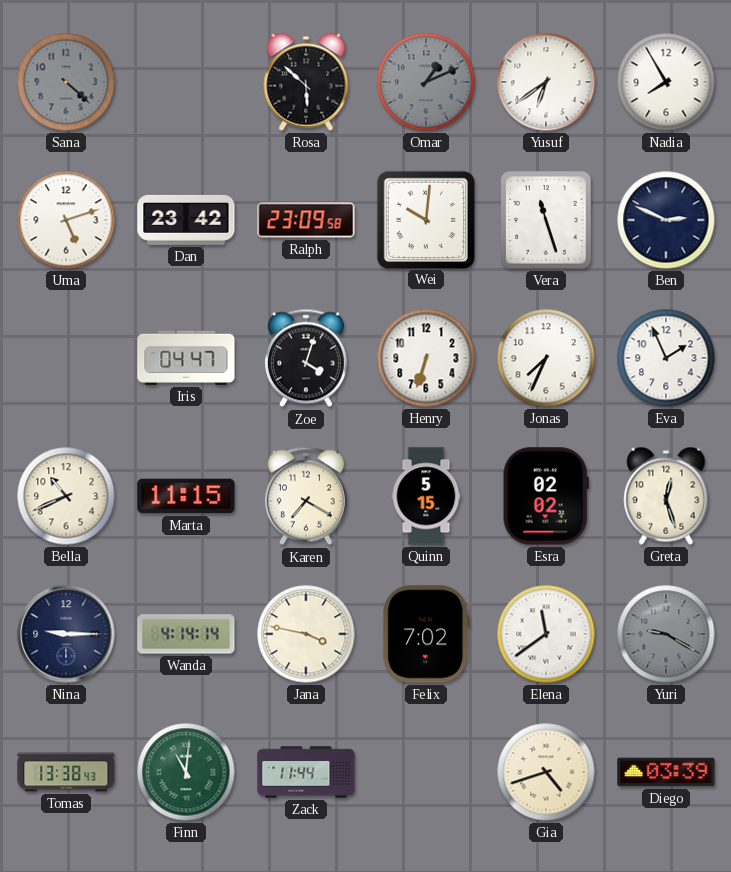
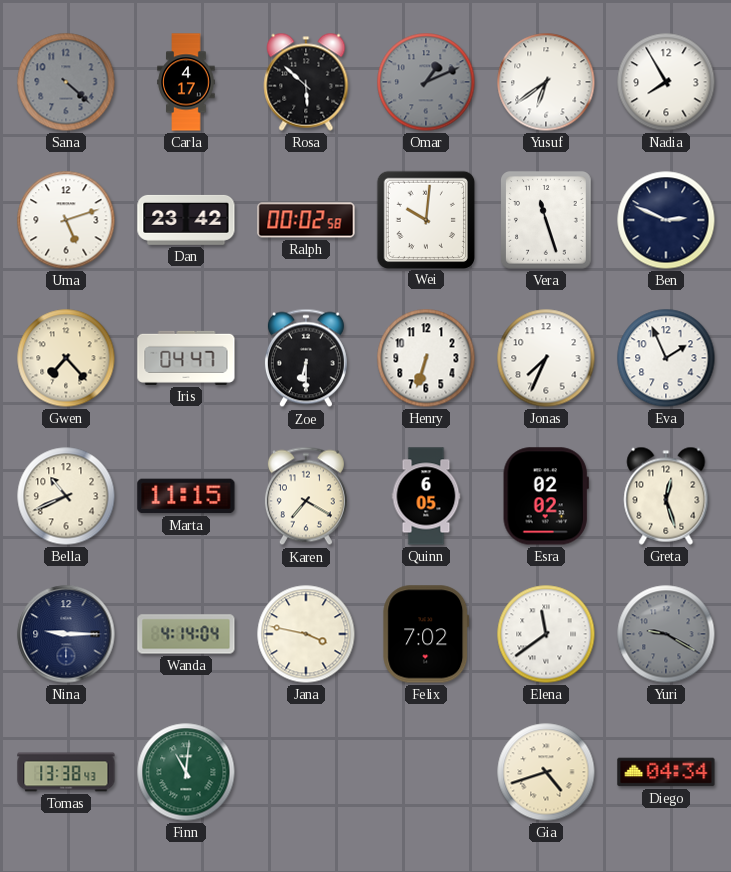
Carla: none -> 4:17
Ralph: 23:09 -> 00:02
Gwen: none -> 7:23
Zoe: 4:03 -> 6:30
Quinn: 5:15 -> 6:05
Wanda: 4:14:14 -> 4:14:04
Zack: 11:44 -> none
Diego: 03:39 -> 04:34
